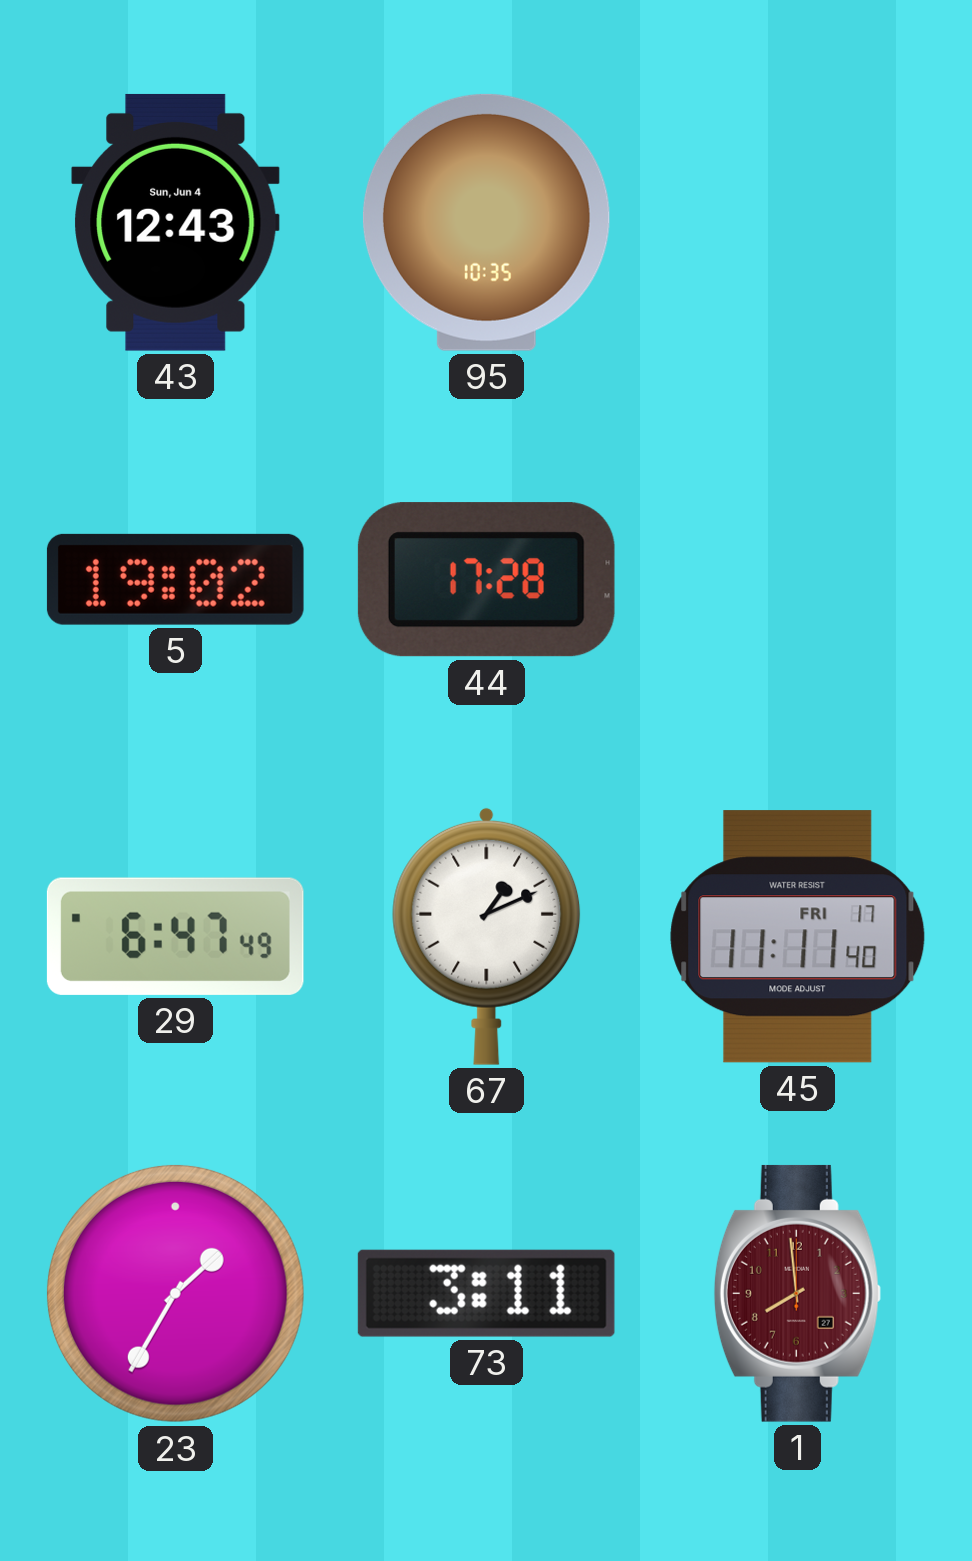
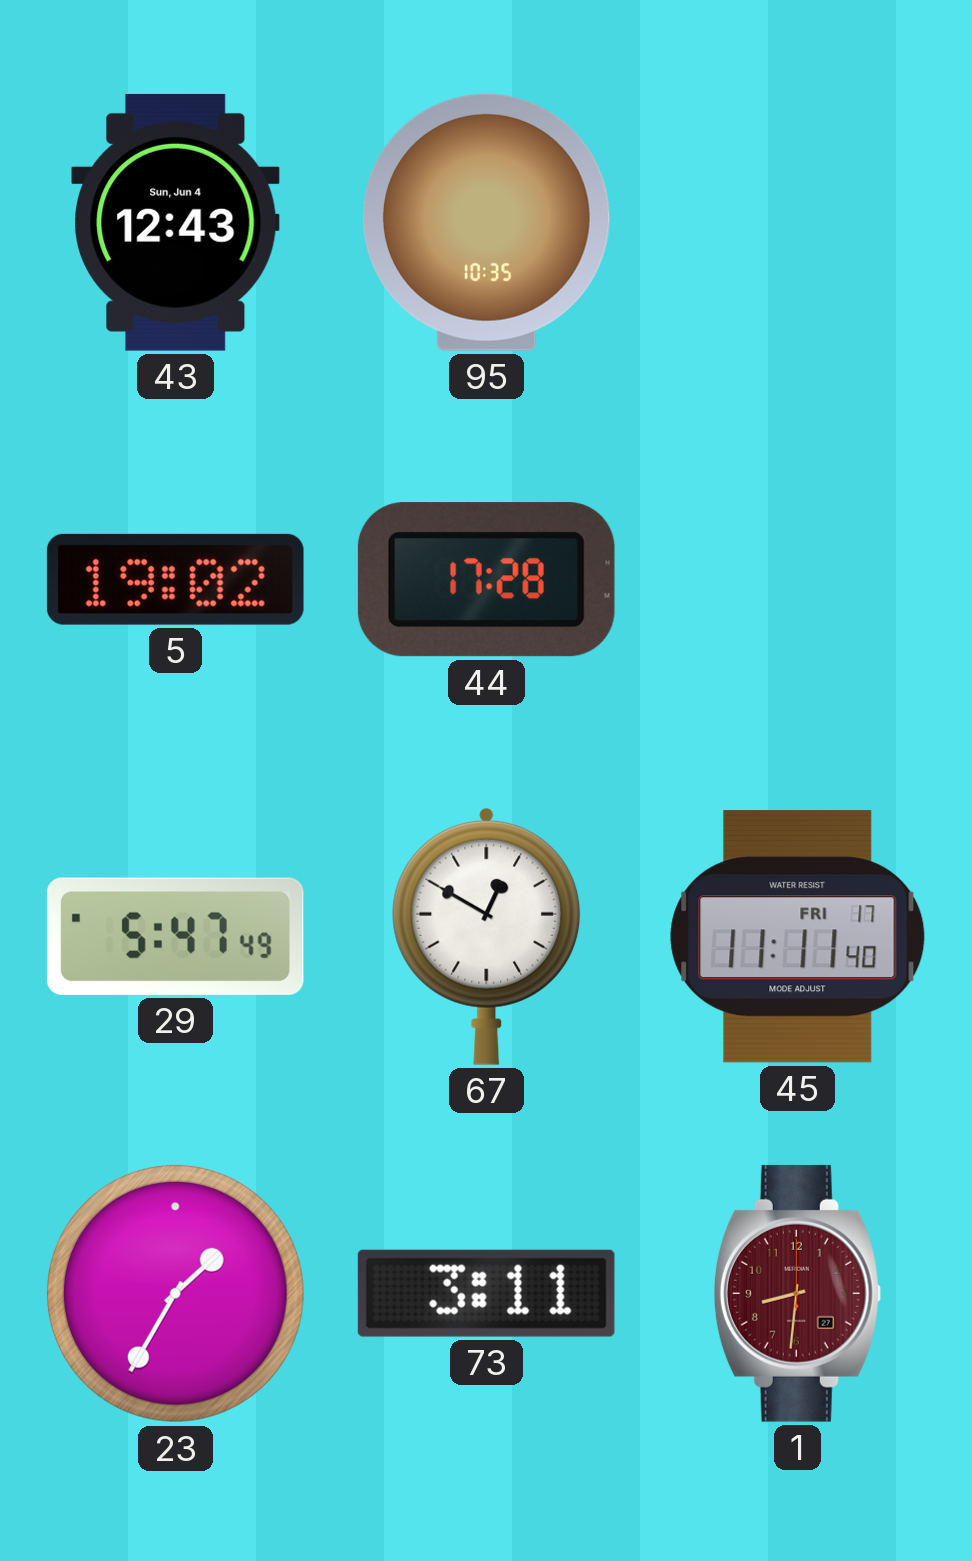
29: 6:47 -> 5:47
67: 1:11 -> 12:50
1: 7:59 -> 8:31
